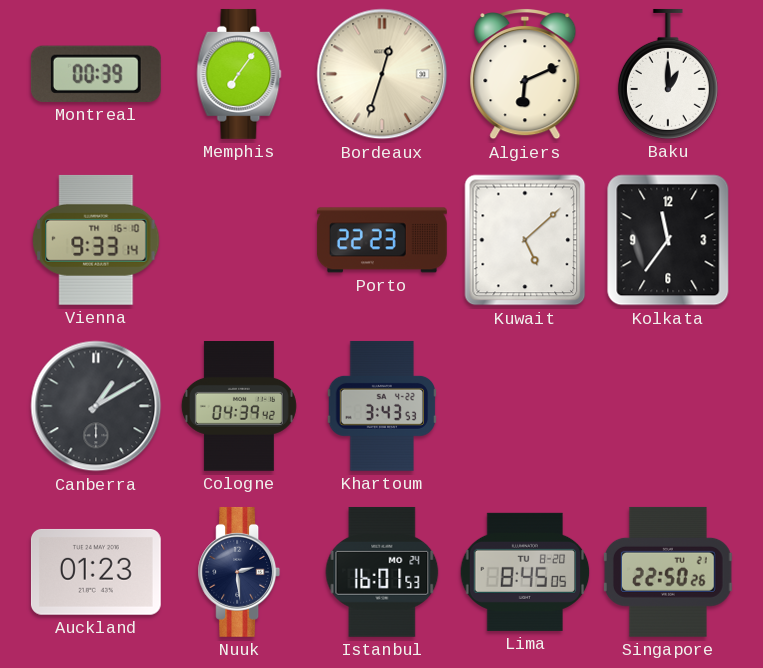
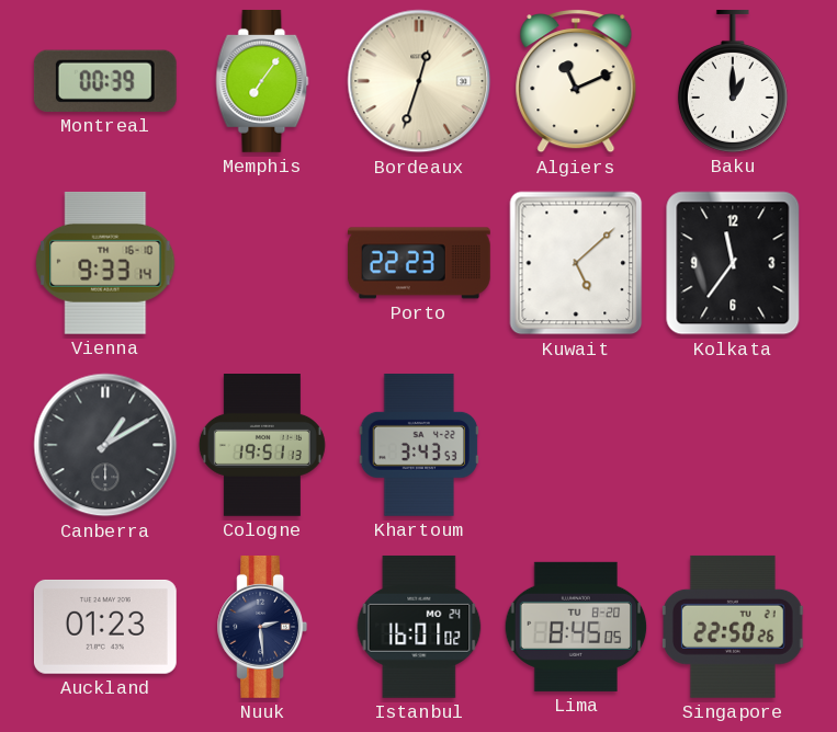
Algiers: 6:11 -> 11:11
Cologne: 04:39 -> 19:51
Istanbul: 16:01:53 -> 16:01:02
